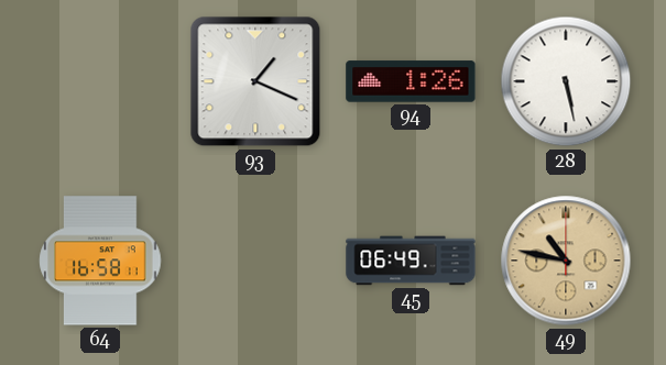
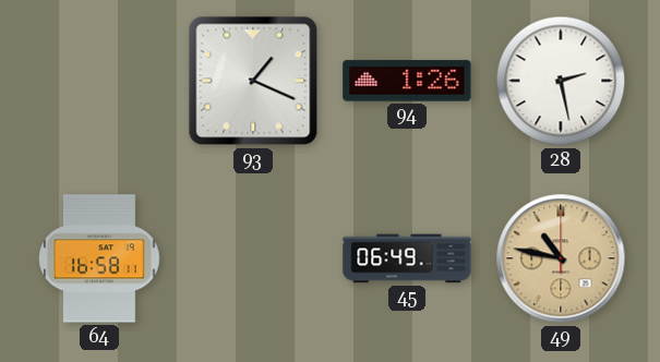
28: 5:28 -> 2:28
